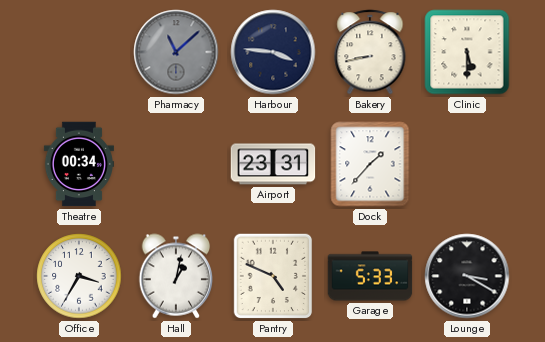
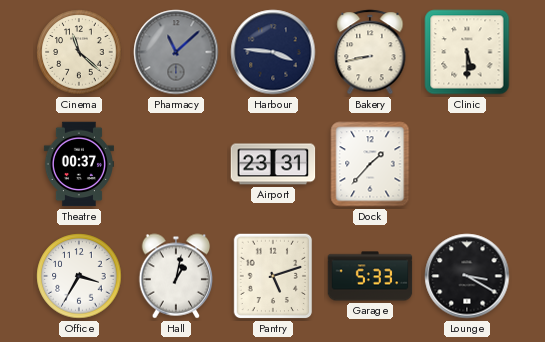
Cinema: none -> 11:22
Theatre: 00:34 -> 00:37
Pantry: 4:49 -> 5:12
